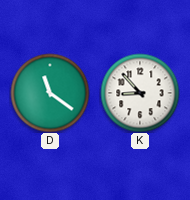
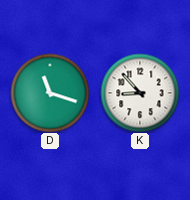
D: 11:21 -> 11:18
